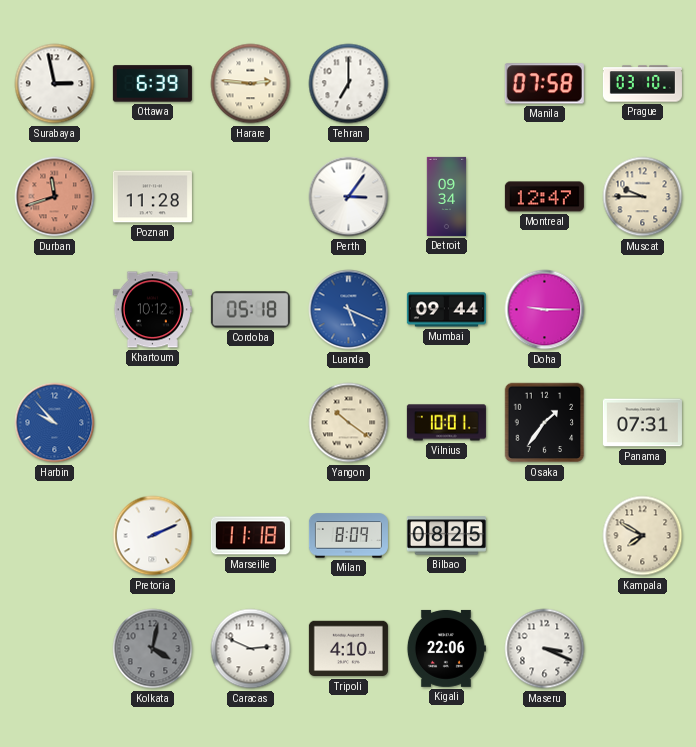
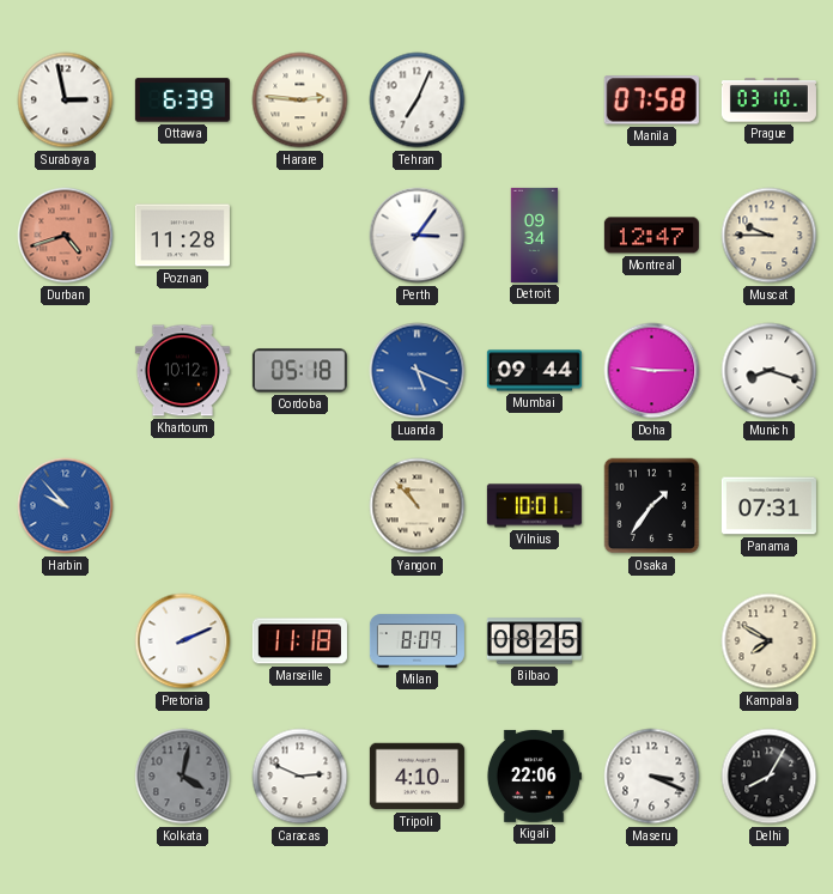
Tehran: 7:00 -> 7:04
Durban: 11:42 -> 4:42
Munich: none -> 8:18
Yangon: 10:21 -> 10:53
Delhi: none -> 8:05
